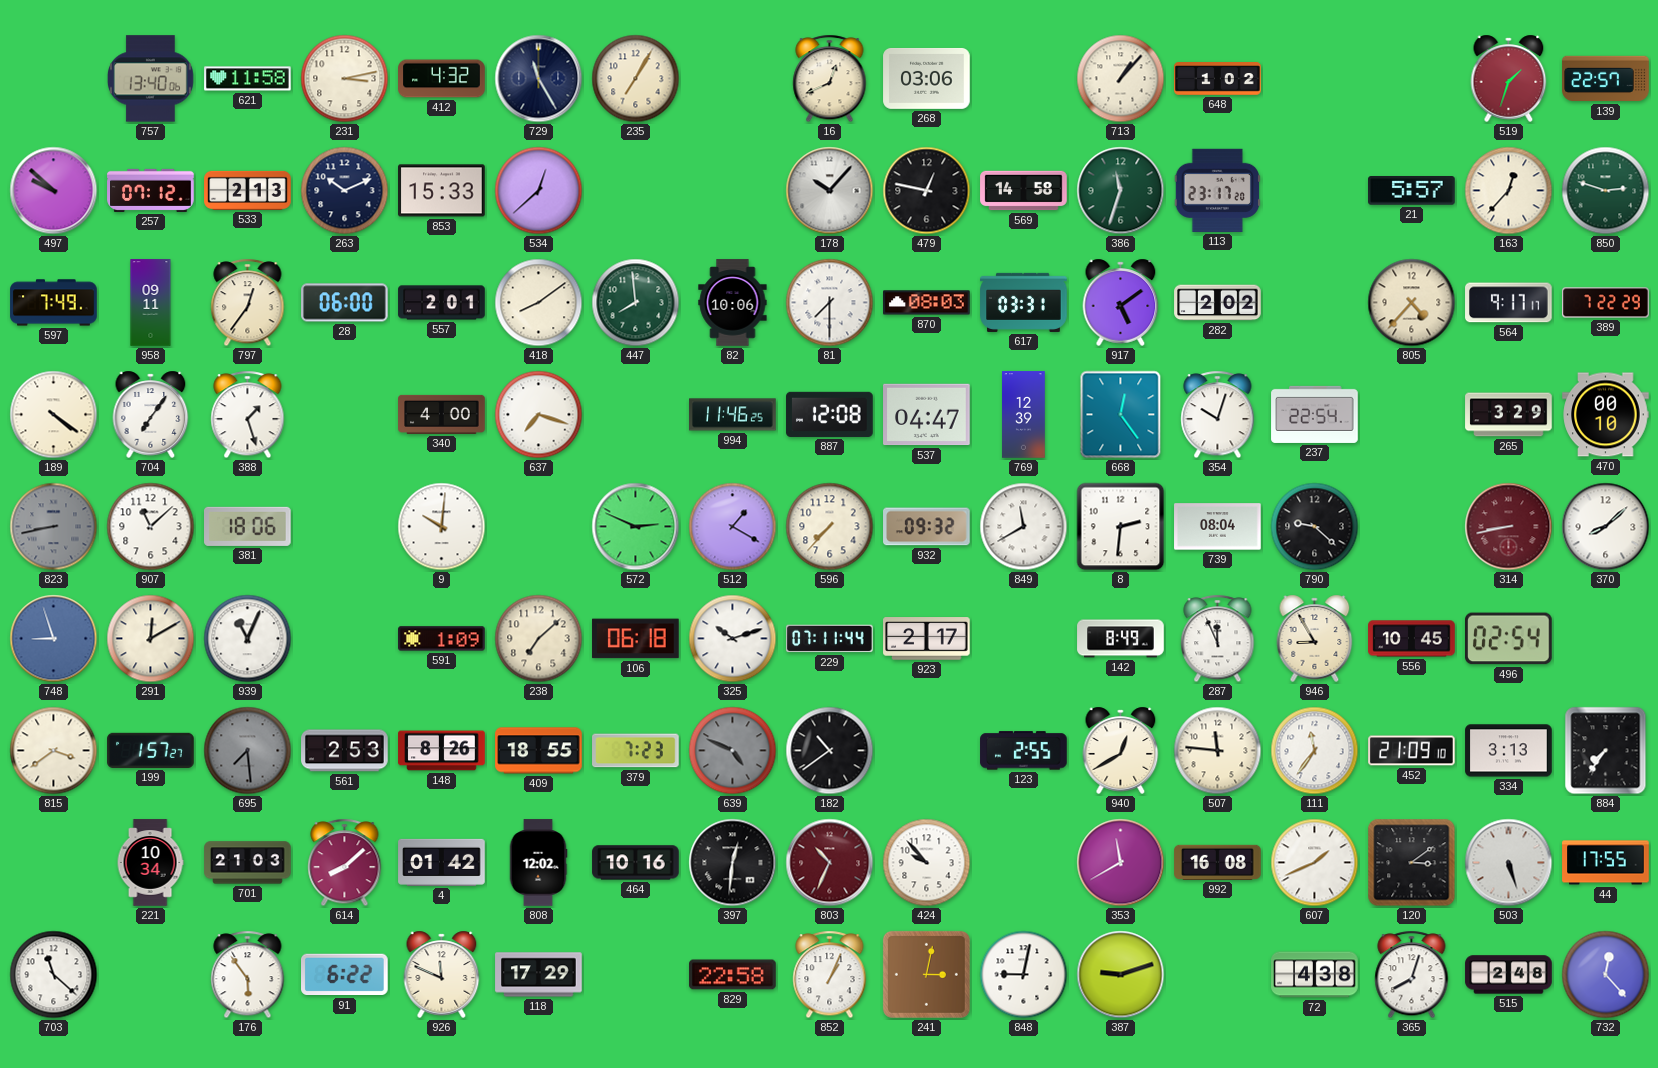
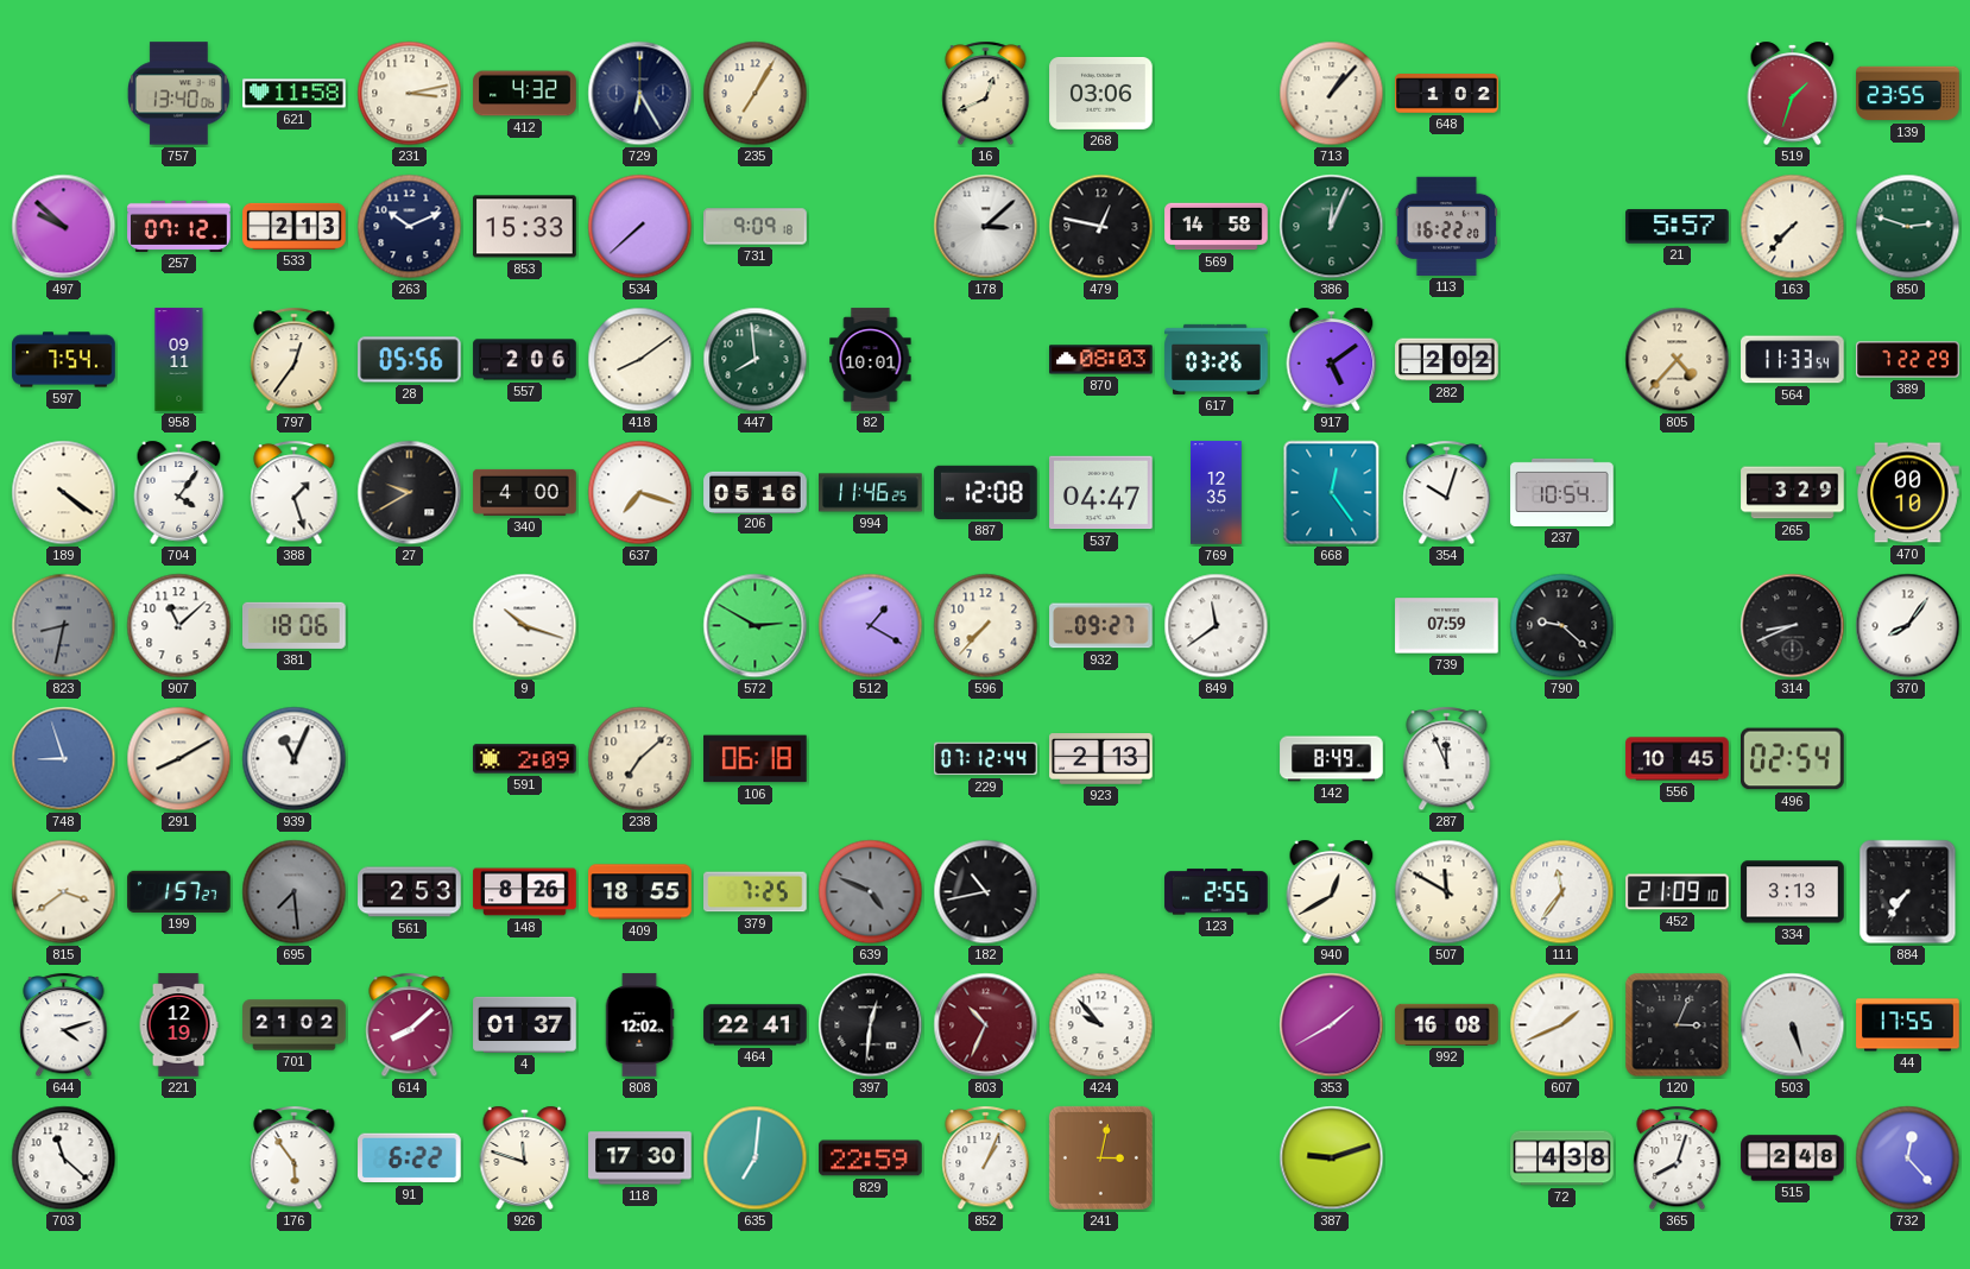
729: 11:25 -> 6:25
139: 22:57 -> 23:55
534: 12:38 -> 7:38
731: none -> 9:09
178: 10:07 -> 3:08
386: 11:33 -> 12:04
113: 23:17 -> 16:22
163: 12:37 -> 7:37
597: 7:49 -> 7:54
28: 06:00 -> 05:56
557: 2:01 -> 2:06
82: 10:06 -> 10:01
81: 7:30 -> none
617: 03:31 -> 03:26
564: 9:17 -> 11:33
704: 7:06 -> 4:06
27: none -> 9:40
206: none -> 05:16
769: 12:39 -> 12:35
237: 22:54 -> 10:54
823: 8:43 -> 8:32
9: 10:01 -> 10:18
572: 2:49 -> 2:50
932: 09:32 -> 09:27
849: 11:40 -> 11:39
8: 2:31 -> none
739: 08:04 -> 07:59
314: 8:43 -> 8:41
314 dial: burgundy -> black
370: 8:08 -> 8:06
291: 12:10 -> 8:10
591: 1:09 -> 2:09
325: 10:12 -> none
229: 07:11 -> 07:12
923: 2:17 -> 2:13
946: 8:55 -> none
379: 7:23 -> 7:25
182: 10:39 -> 10:43
507: 11:46 -> 11:50
644: none -> 4:12
221: 10:34 -> 12:19
701: 21:03 -> 21:02
4: 01:42 -> 01:37
464: 10:16 -> 22:41
353: 11:40 -> 1:40
120: 3:09 -> 3:04
926: 11:49 -> 11:48
118: 17:29 -> 17:30
635: none -> 7:01
829: 22:58 -> 22:59
848: 9:02 -> none
